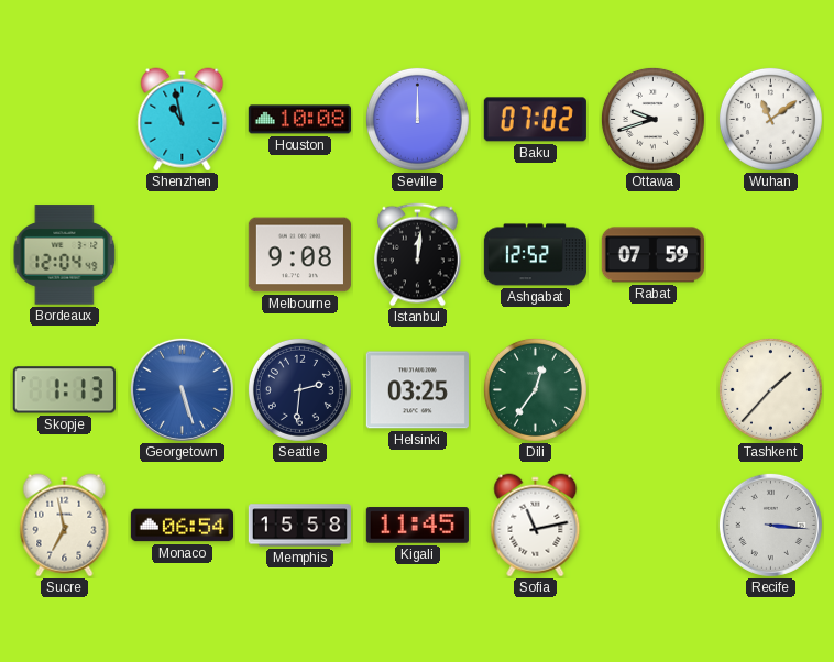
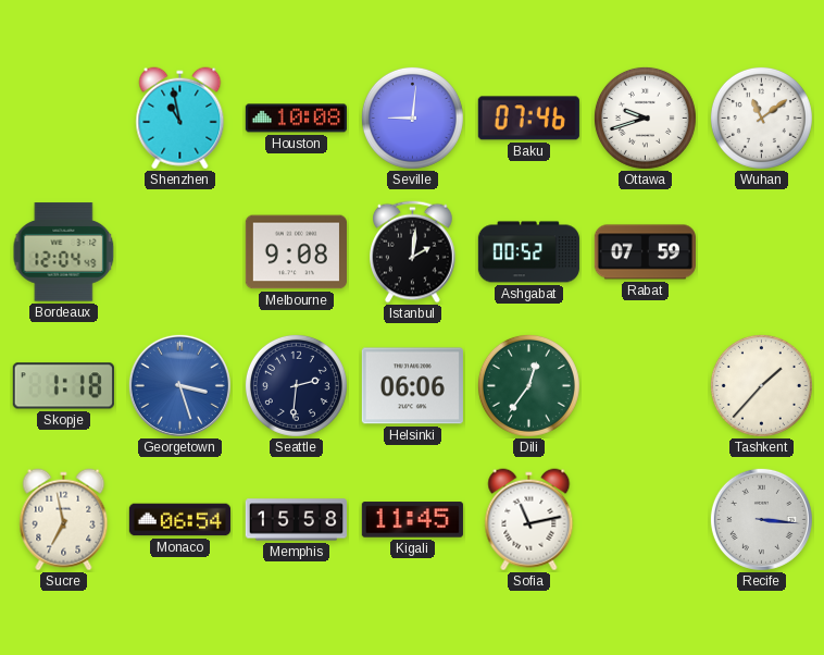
Seville: 12:00 -> 9:01
Baku: 07:02 -> 07:46
Istanbul: 12:01 -> 2:01
Ashgabat: 12:52 -> 00:52
Skopje: 1:13 -> 1:18
Georgetown: 5:27 -> 3:27
Helsinki: 03:25 -> 06:06
